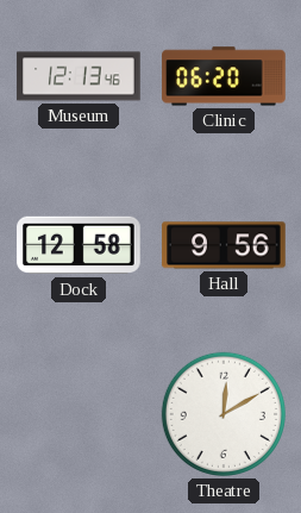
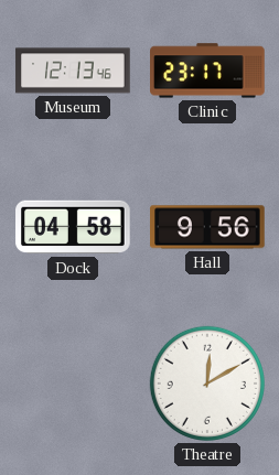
Clinic: 06:20 -> 23:17
Dock: 12:58 -> 04:58
